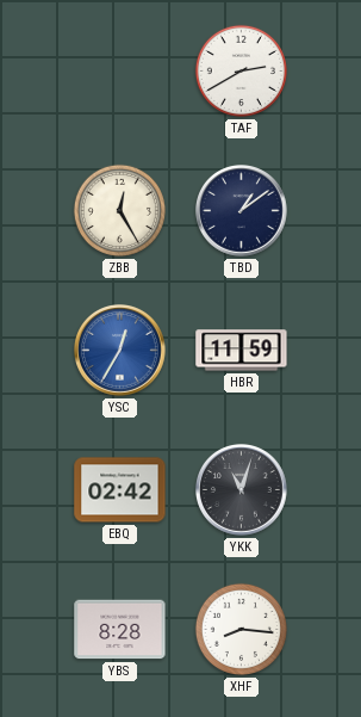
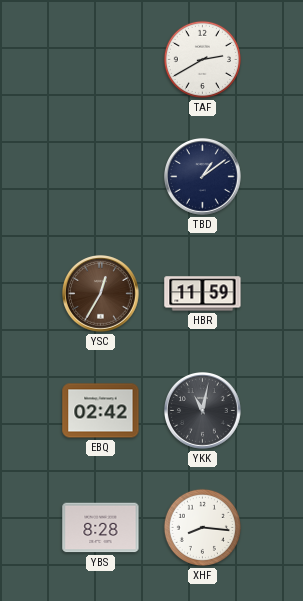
ZBB: 12:25 -> none
YSC dial: blue -> brown
YKK: 11:03 -> 11:02
